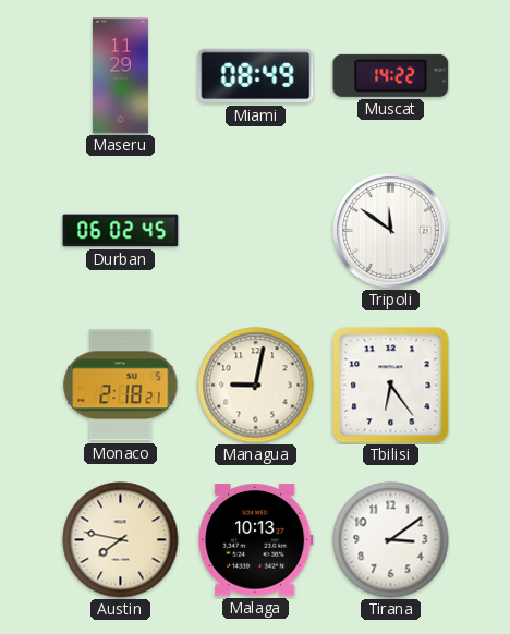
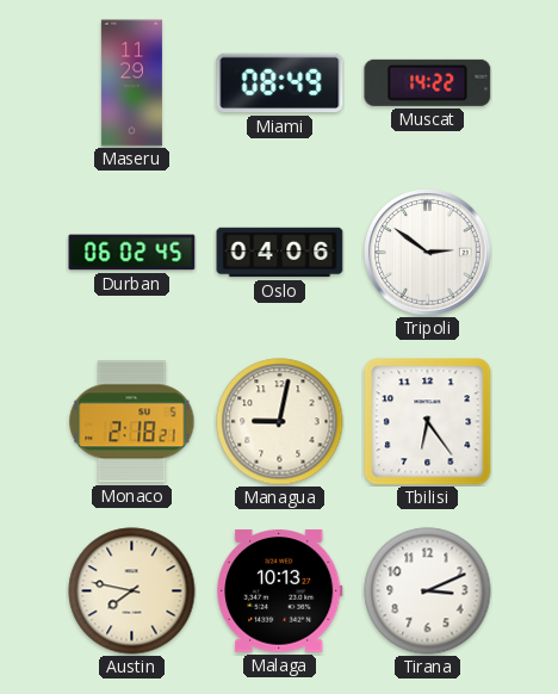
Oslo: none -> 04:06
Tripoli: 11:51 -> 2:51
Tirana: 3:09 -> 3:11
